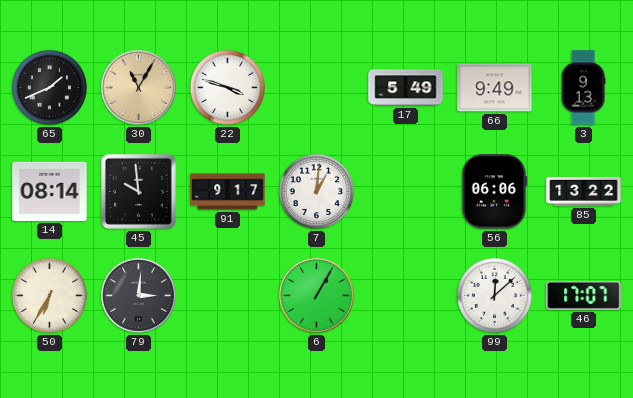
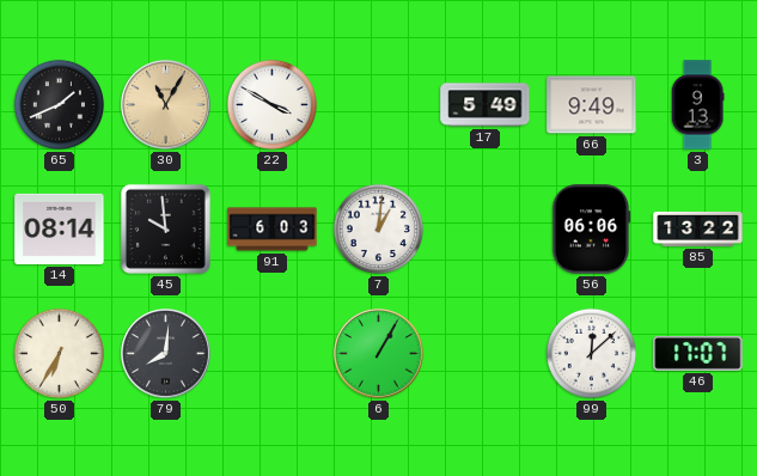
22: 3:48 -> 3:50
91: 9:17 -> 6:03
79: 3:01 -> 8:01
